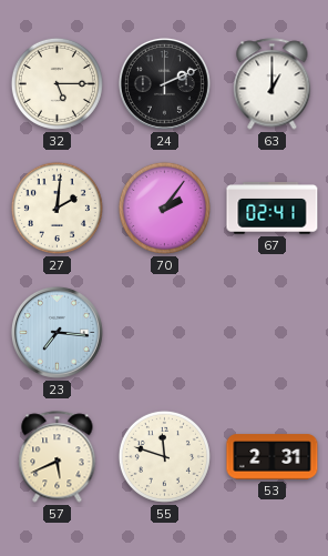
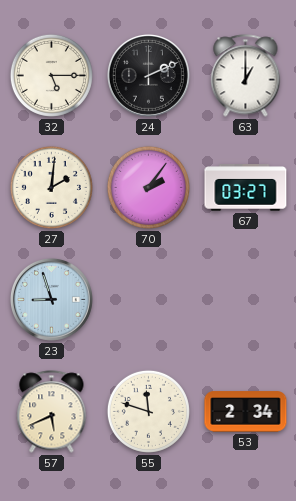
67: 02:41 -> 03:27
23: 7:16 -> 8:57
53: 2:31 -> 2:34
